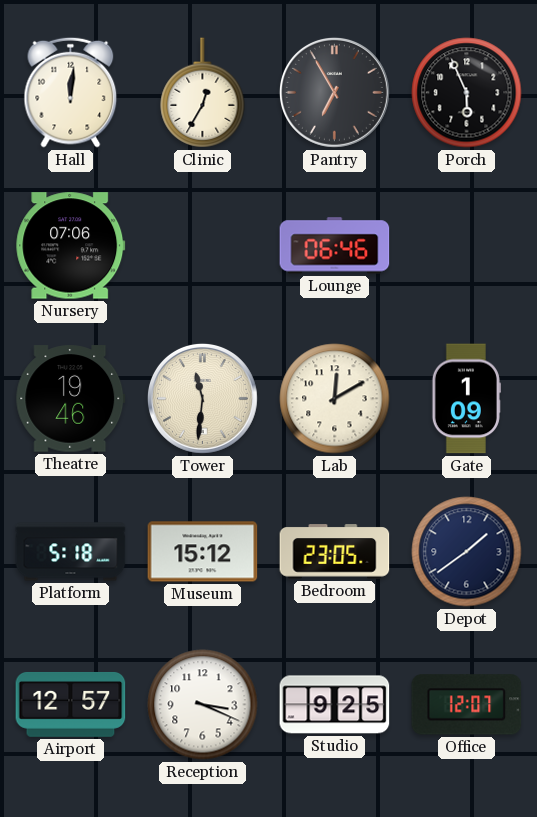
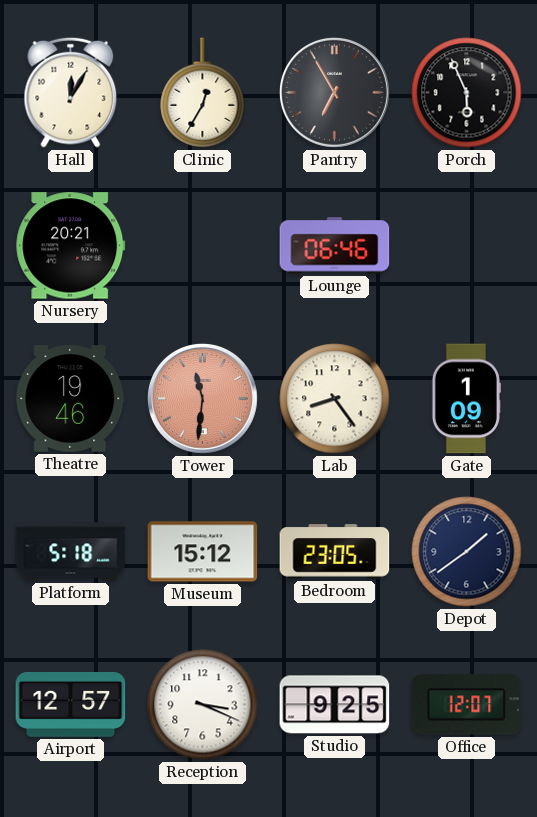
Hall: 12:01 -> 12:05
Nursery: 07:06 -> 20:21
Tower dial: cream -> salmon
Lab: 12:10 -> 8:24
